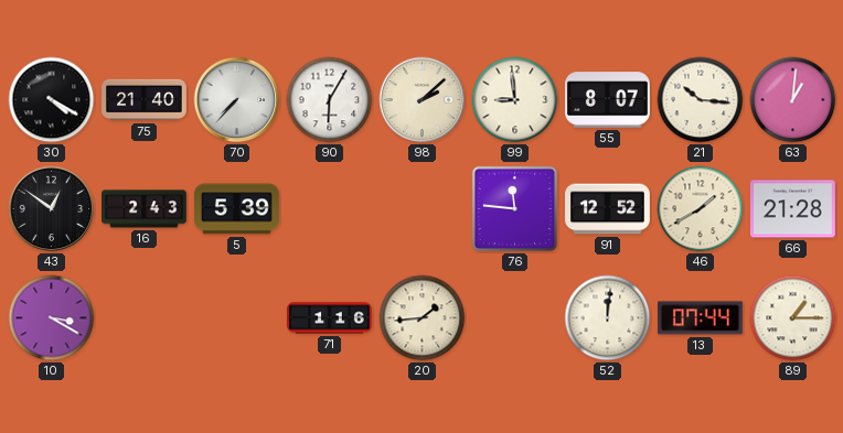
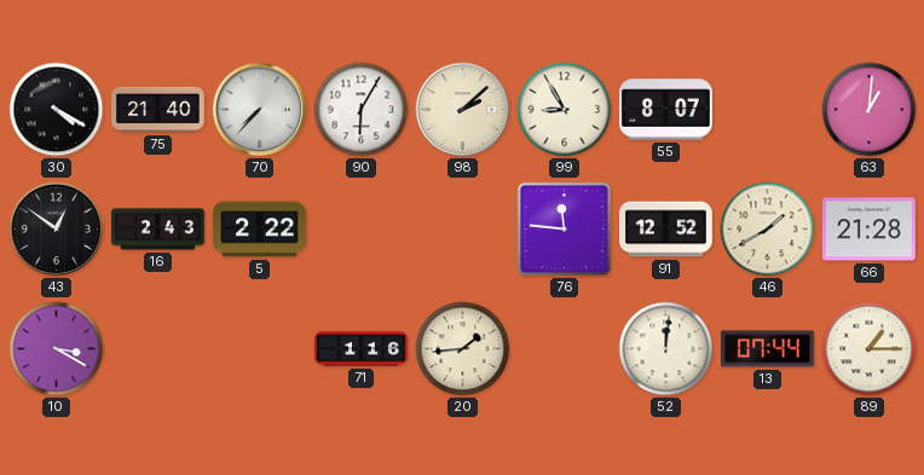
99: 8:59 -> 8:55
21: 10:16 -> none
5: 5:39 -> 2:22
